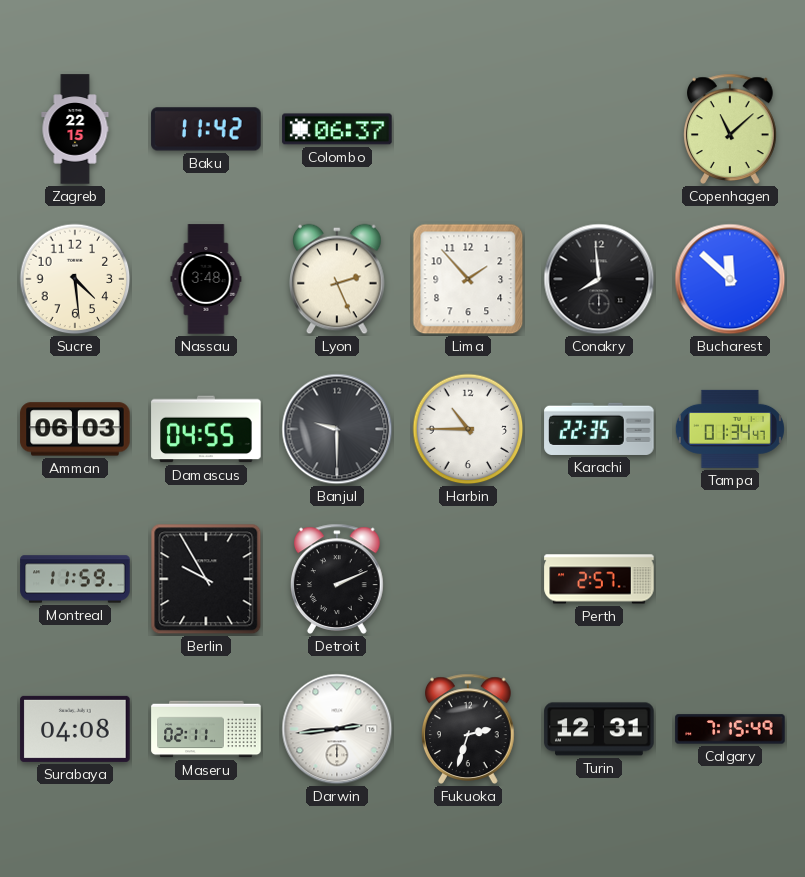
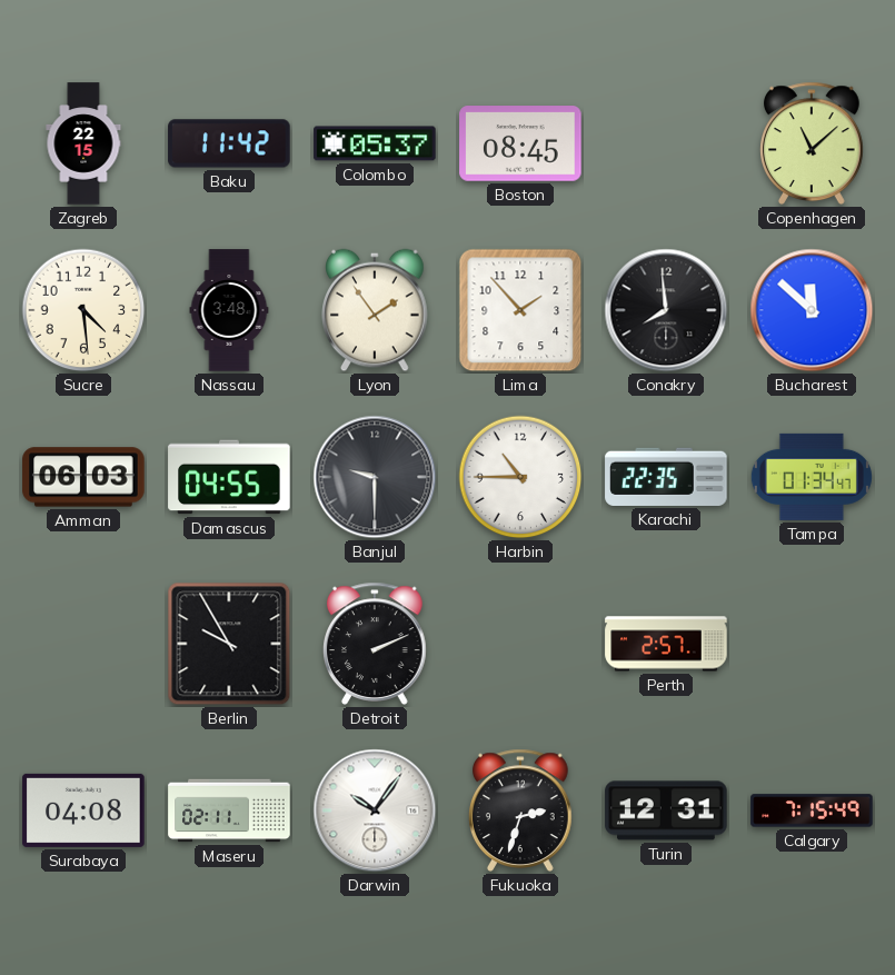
Colombo: 06:37 -> 05:37
Boston: none -> 08:45
Lyon: 2:26 -> 1:54
Montreal: 11:59 -> none
Darwin: 2:44 -> 10:06
